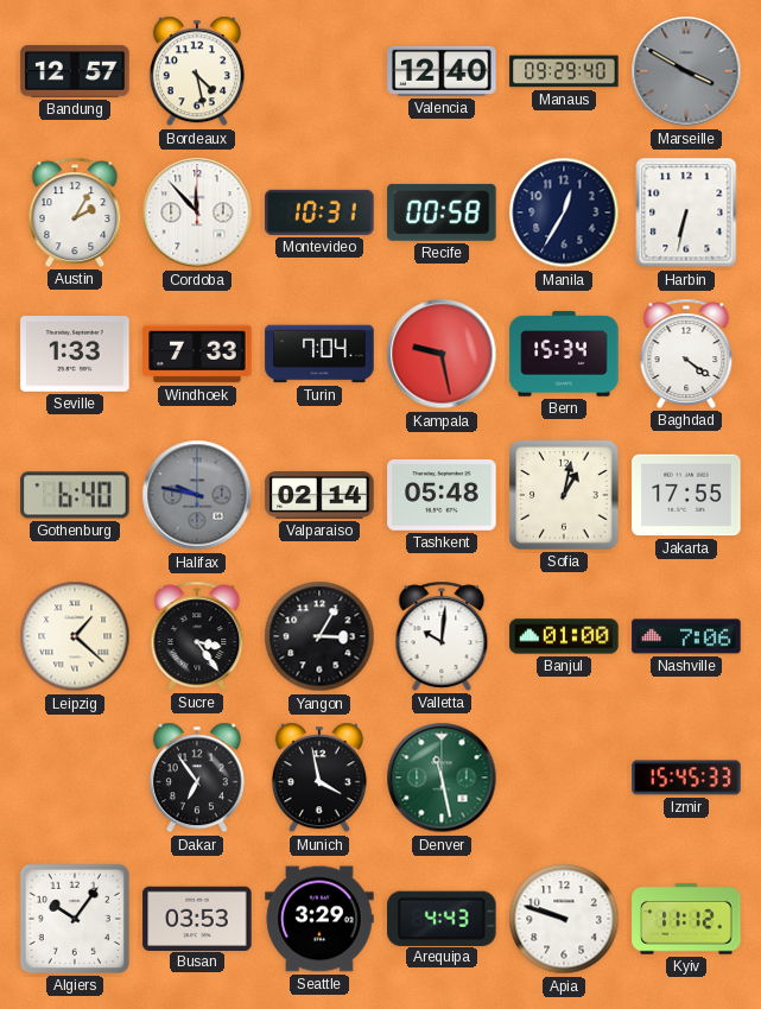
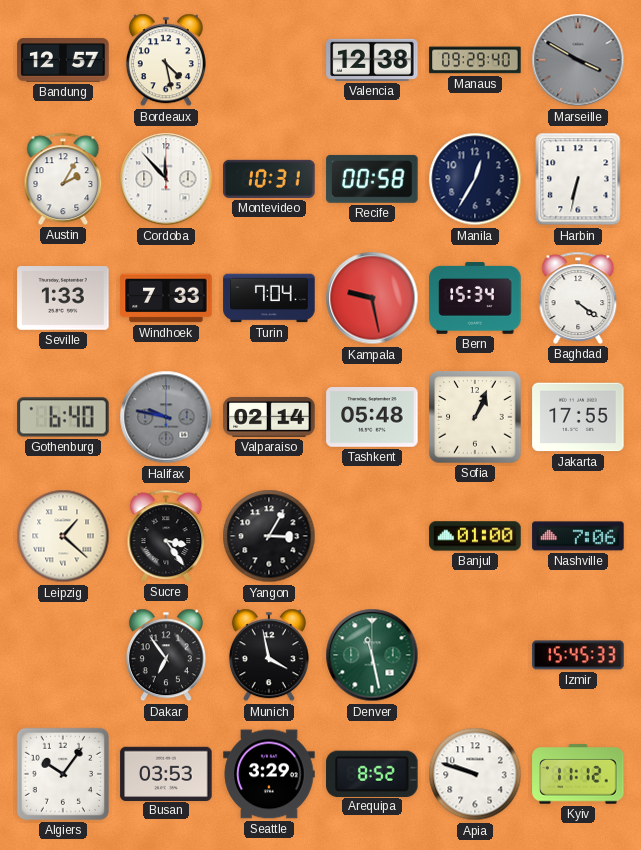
Valencia: 12:40 -> 12:38
Sofia: 1:02 -> 1:04
Valletta: 10:01 -> none
Arequipa: 4:43 -> 8:52
